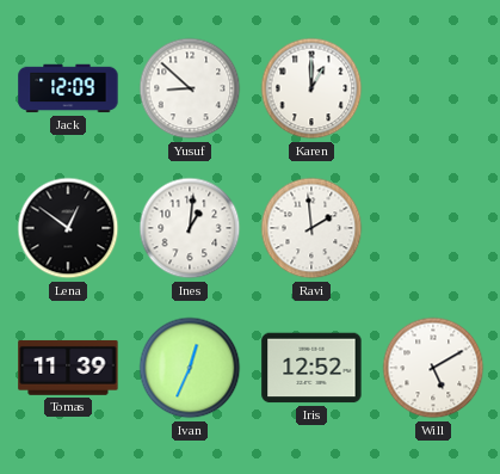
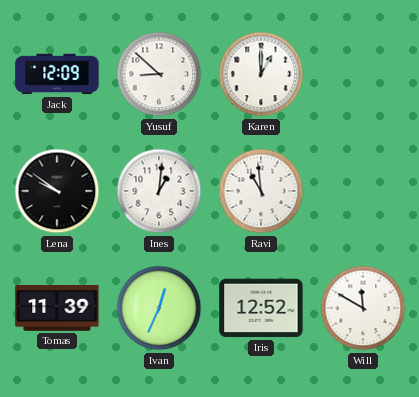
Lena: 12:51 -> 9:51
Ravi: 1:59 -> 10:59
Will: 5:10 -> 11:50
